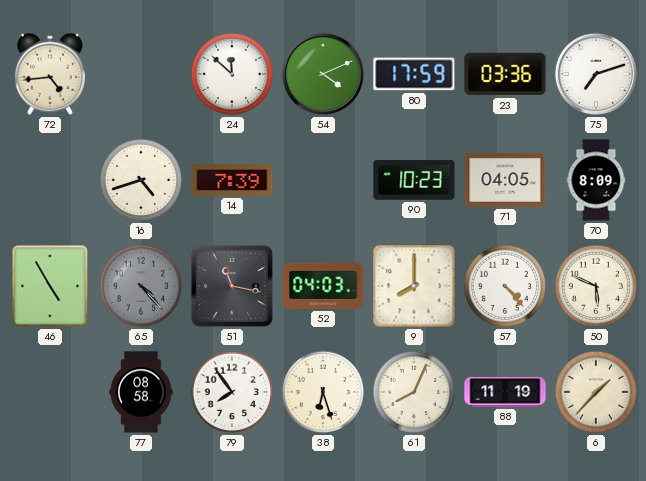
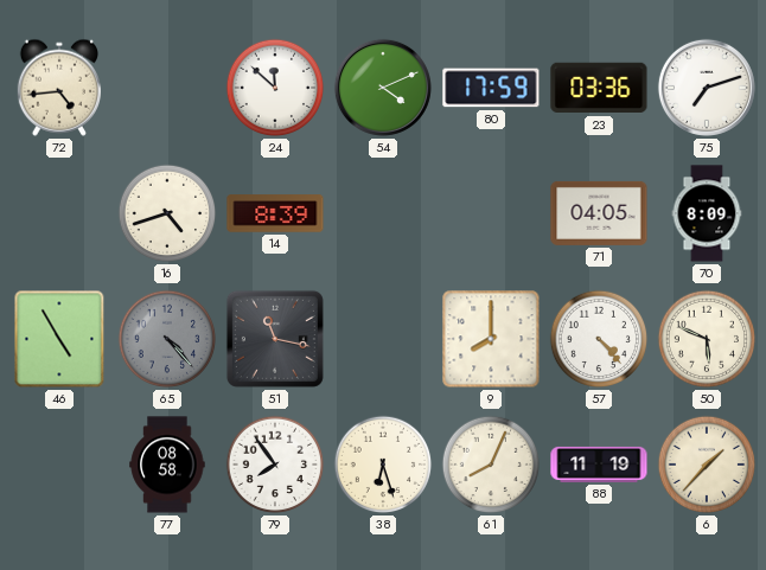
14: 7:39 -> 8:39
90: 10:23 -> none
52: 04:03 -> none
